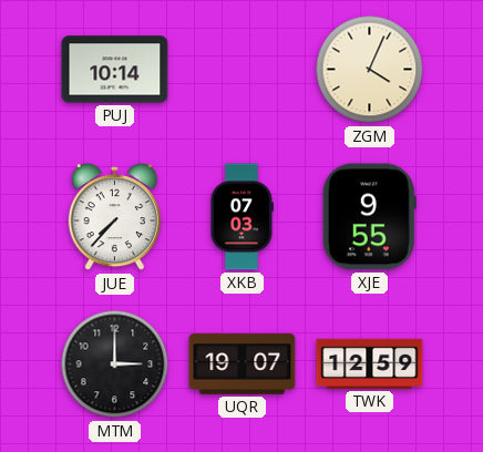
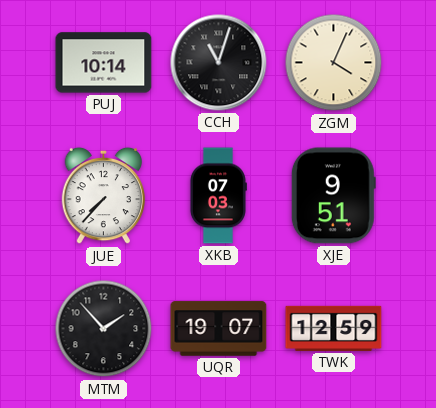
CCH: none -> 11:03
XJE: 9:55 -> 9:51
MTM: 3:00 -> 1:53
